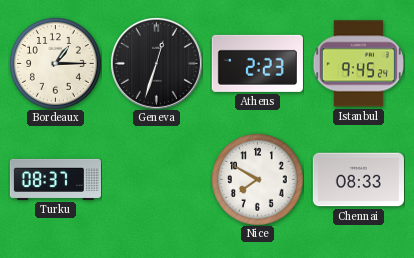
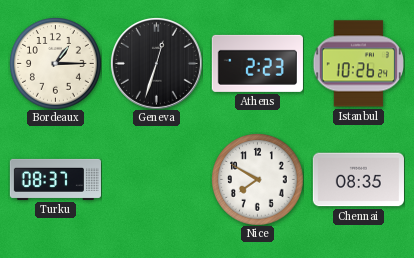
Istanbul: 9:45 -> 10:26
Chennai: 08:33 -> 08:35
